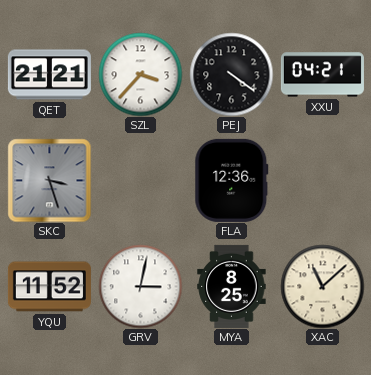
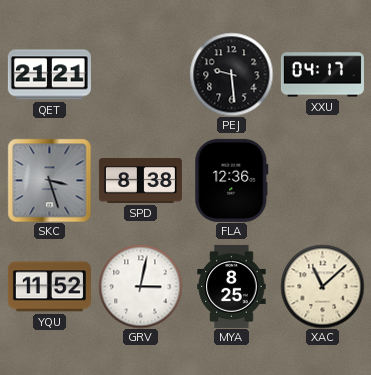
SZL: 3:37 -> none
PEJ: 4:21 -> 9:29
XXU: 04:21 -> 04:17
SPD: none -> 8:38
